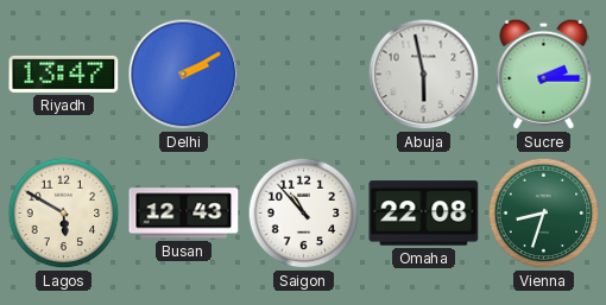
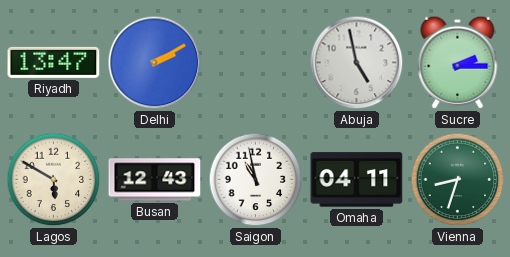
Abuja: 5:58 -> 4:58
Saigon: 10:53 -> 10:58
Omaha: 22:08 -> 04:11
